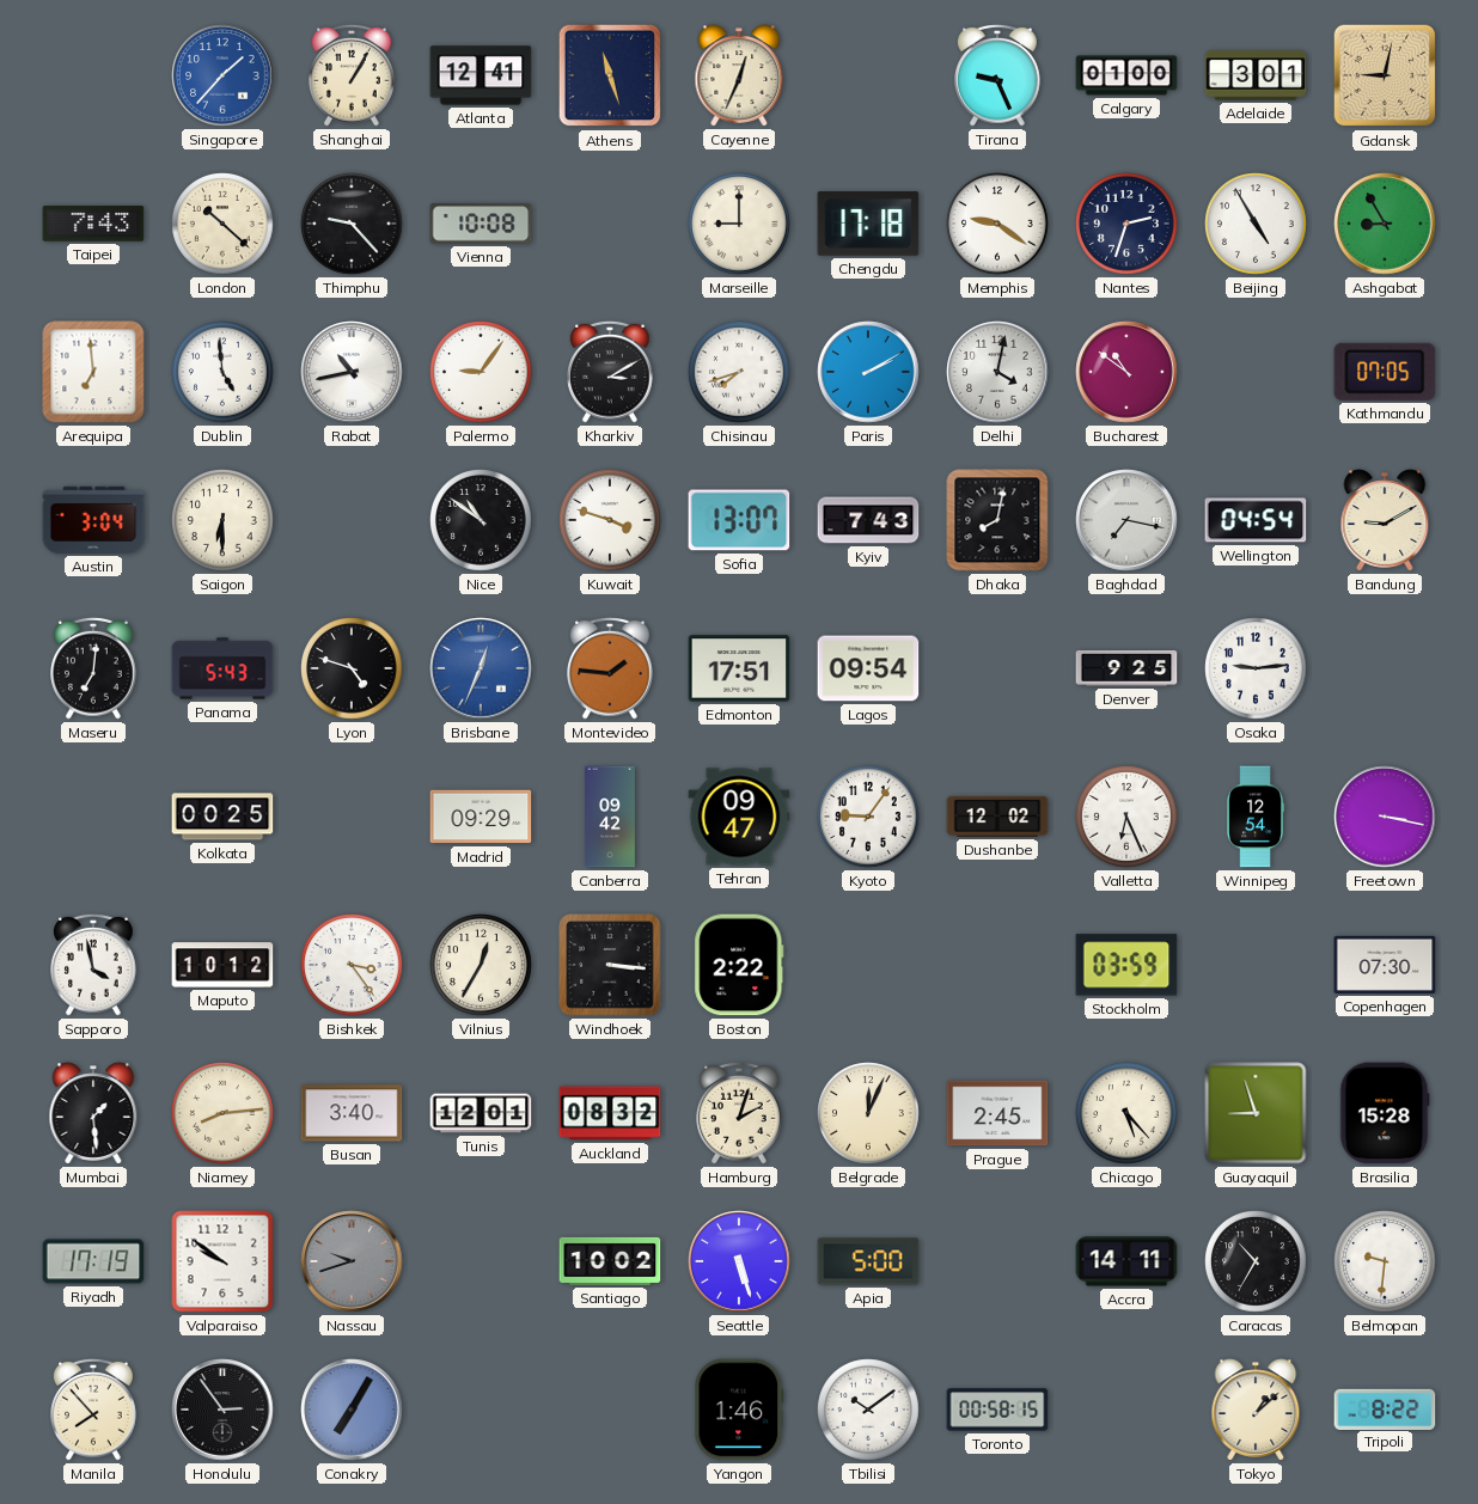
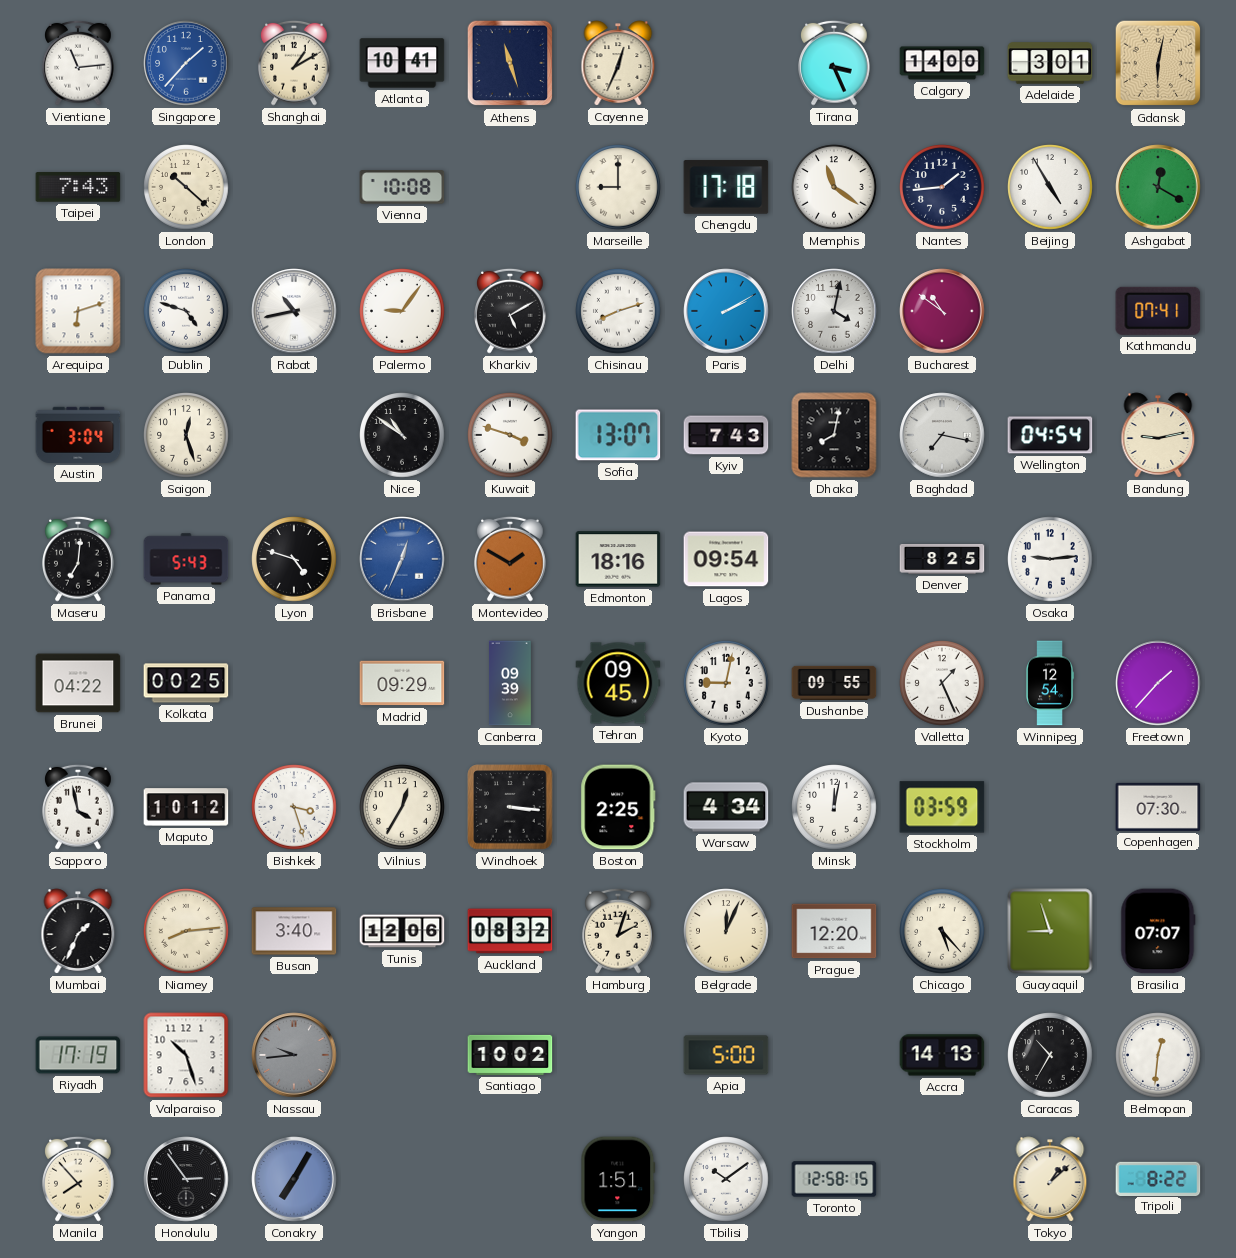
Vientiane: none -> 11:14
Shanghai: 1:05 -> 1:10
Atlanta: 12:41 -> 10:41
Tirana: 9:26 -> 3:26
Calgary: 01:00 -> 14:00
Gdansk: 9:02 -> 6:02
Thimphu: 9:23 -> none
Memphis: 9:21 -> 11:21
Nantes: 2:33 -> 1:44
Ashgabat: 8:55 -> 12:20
Arequipa: 6:59 -> 6:12
Dublin: 4:59 -> 4:48
Kharkiv: 3:10 -> 5:10
Chisinau: 7:42 -> 8:12
Kathmandu: 07:05 -> 07:41
Saigon: 6:30 -> 12:27
Bandung: 9:10 -> 9:13
Montevideo: 1:46 -> 1:50
Edmonton: 17:51 -> 18:16
Denver: 9:25 -> 8:25
Brunei: none -> 04:22
Canberra: 09:42 -> 09:39
Tehran: 09:47 -> 09:45
Kyoto: 9:06 -> 9:02
Dushanbe: 12:02 -> 09:55
Valletta: 6:26 -> 1:26
Freetown: 3:17 -> 1:37
Bishkek: 3:24 -> 3:27
Boston: 2:22 -> 2:25
Warsaw: none -> 4:34
Minsk: none -> 12:02
Mumbai: 1:29 -> 1:34
Tunis: 12:01 -> 12:06
Prague: 2:45 -> 12:20
Brasilia: 15:28 -> 07:07
Valparaiso: 9:51 -> 10:27
Nassau: 9:42 -> 9:44
Seattle: 5:27 -> none
Accra: 14:11 -> 14:13
Belmopan: 9:31 -> 12:31
Yangon: 1:46 -> 1:51
Toronto: 00:58 -> 12:58
